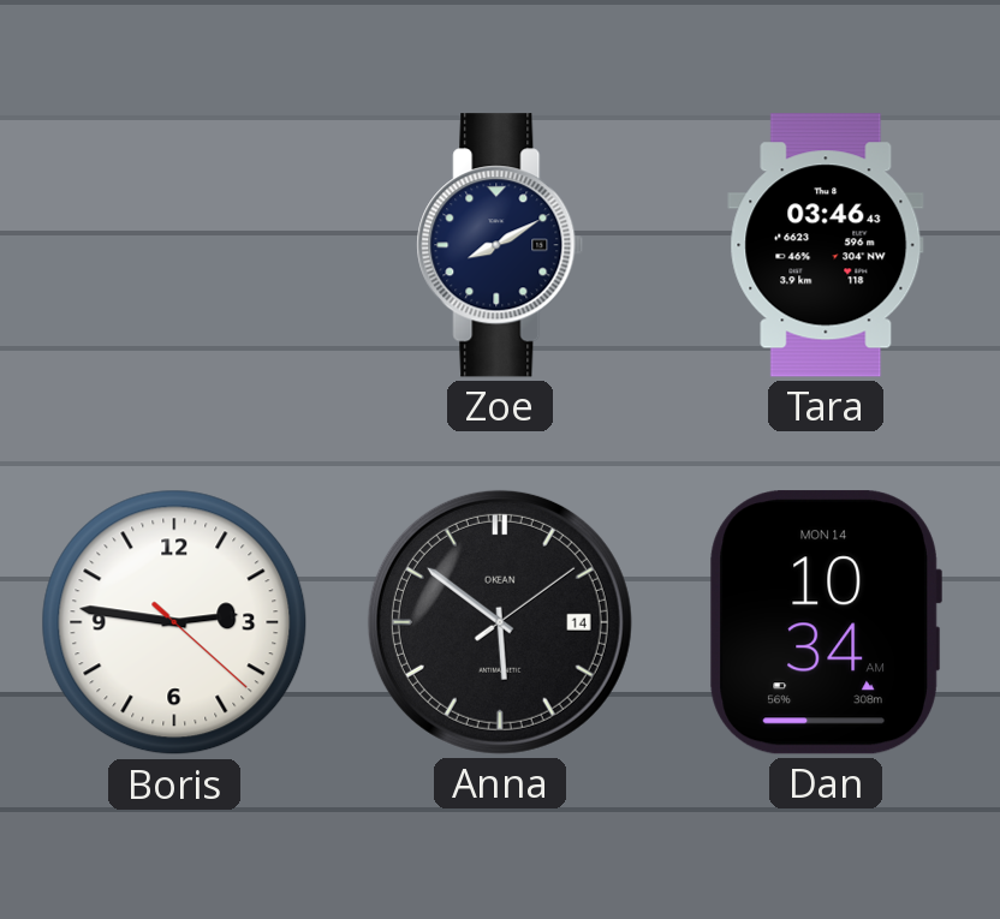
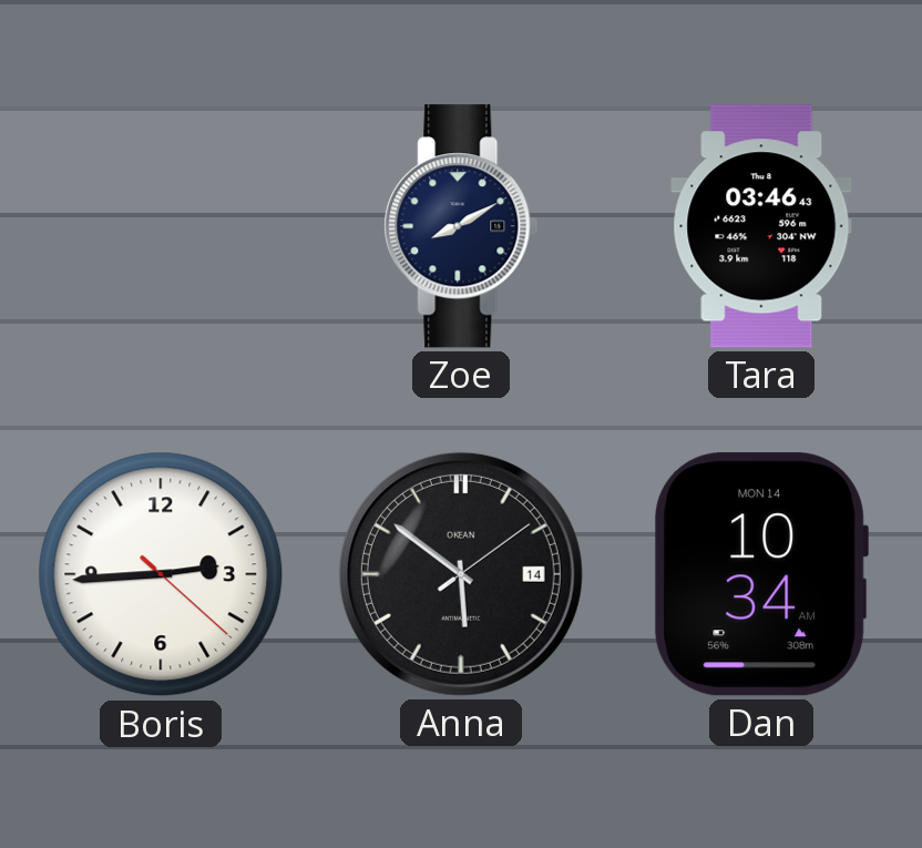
Boris: 2:46 -> 2:44
